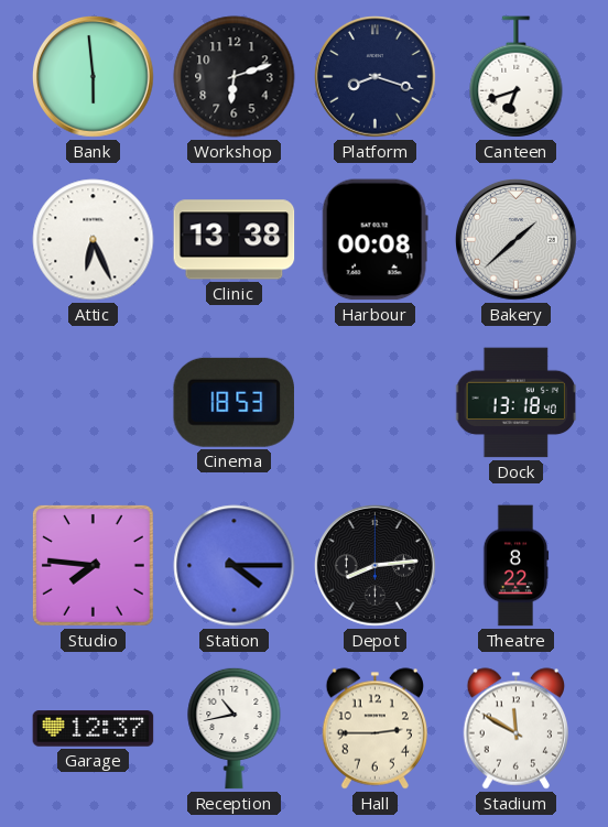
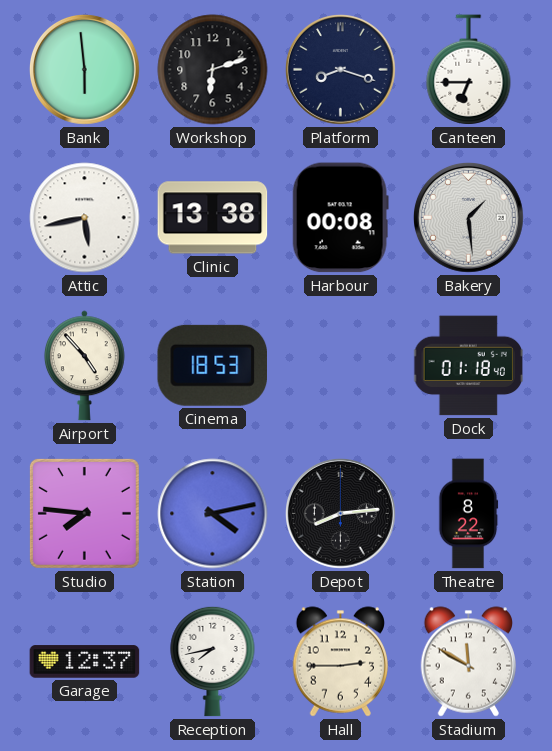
Canteen: 6:42 -> 6:45
Attic: 6:26 -> 5:43
Bakery: 1:38 -> 1:29
Airport: none -> 4:53
Dock: 13:18 -> 01:18
Station: 4:15 -> 4:13
Reception: 10:43 -> 7:43
